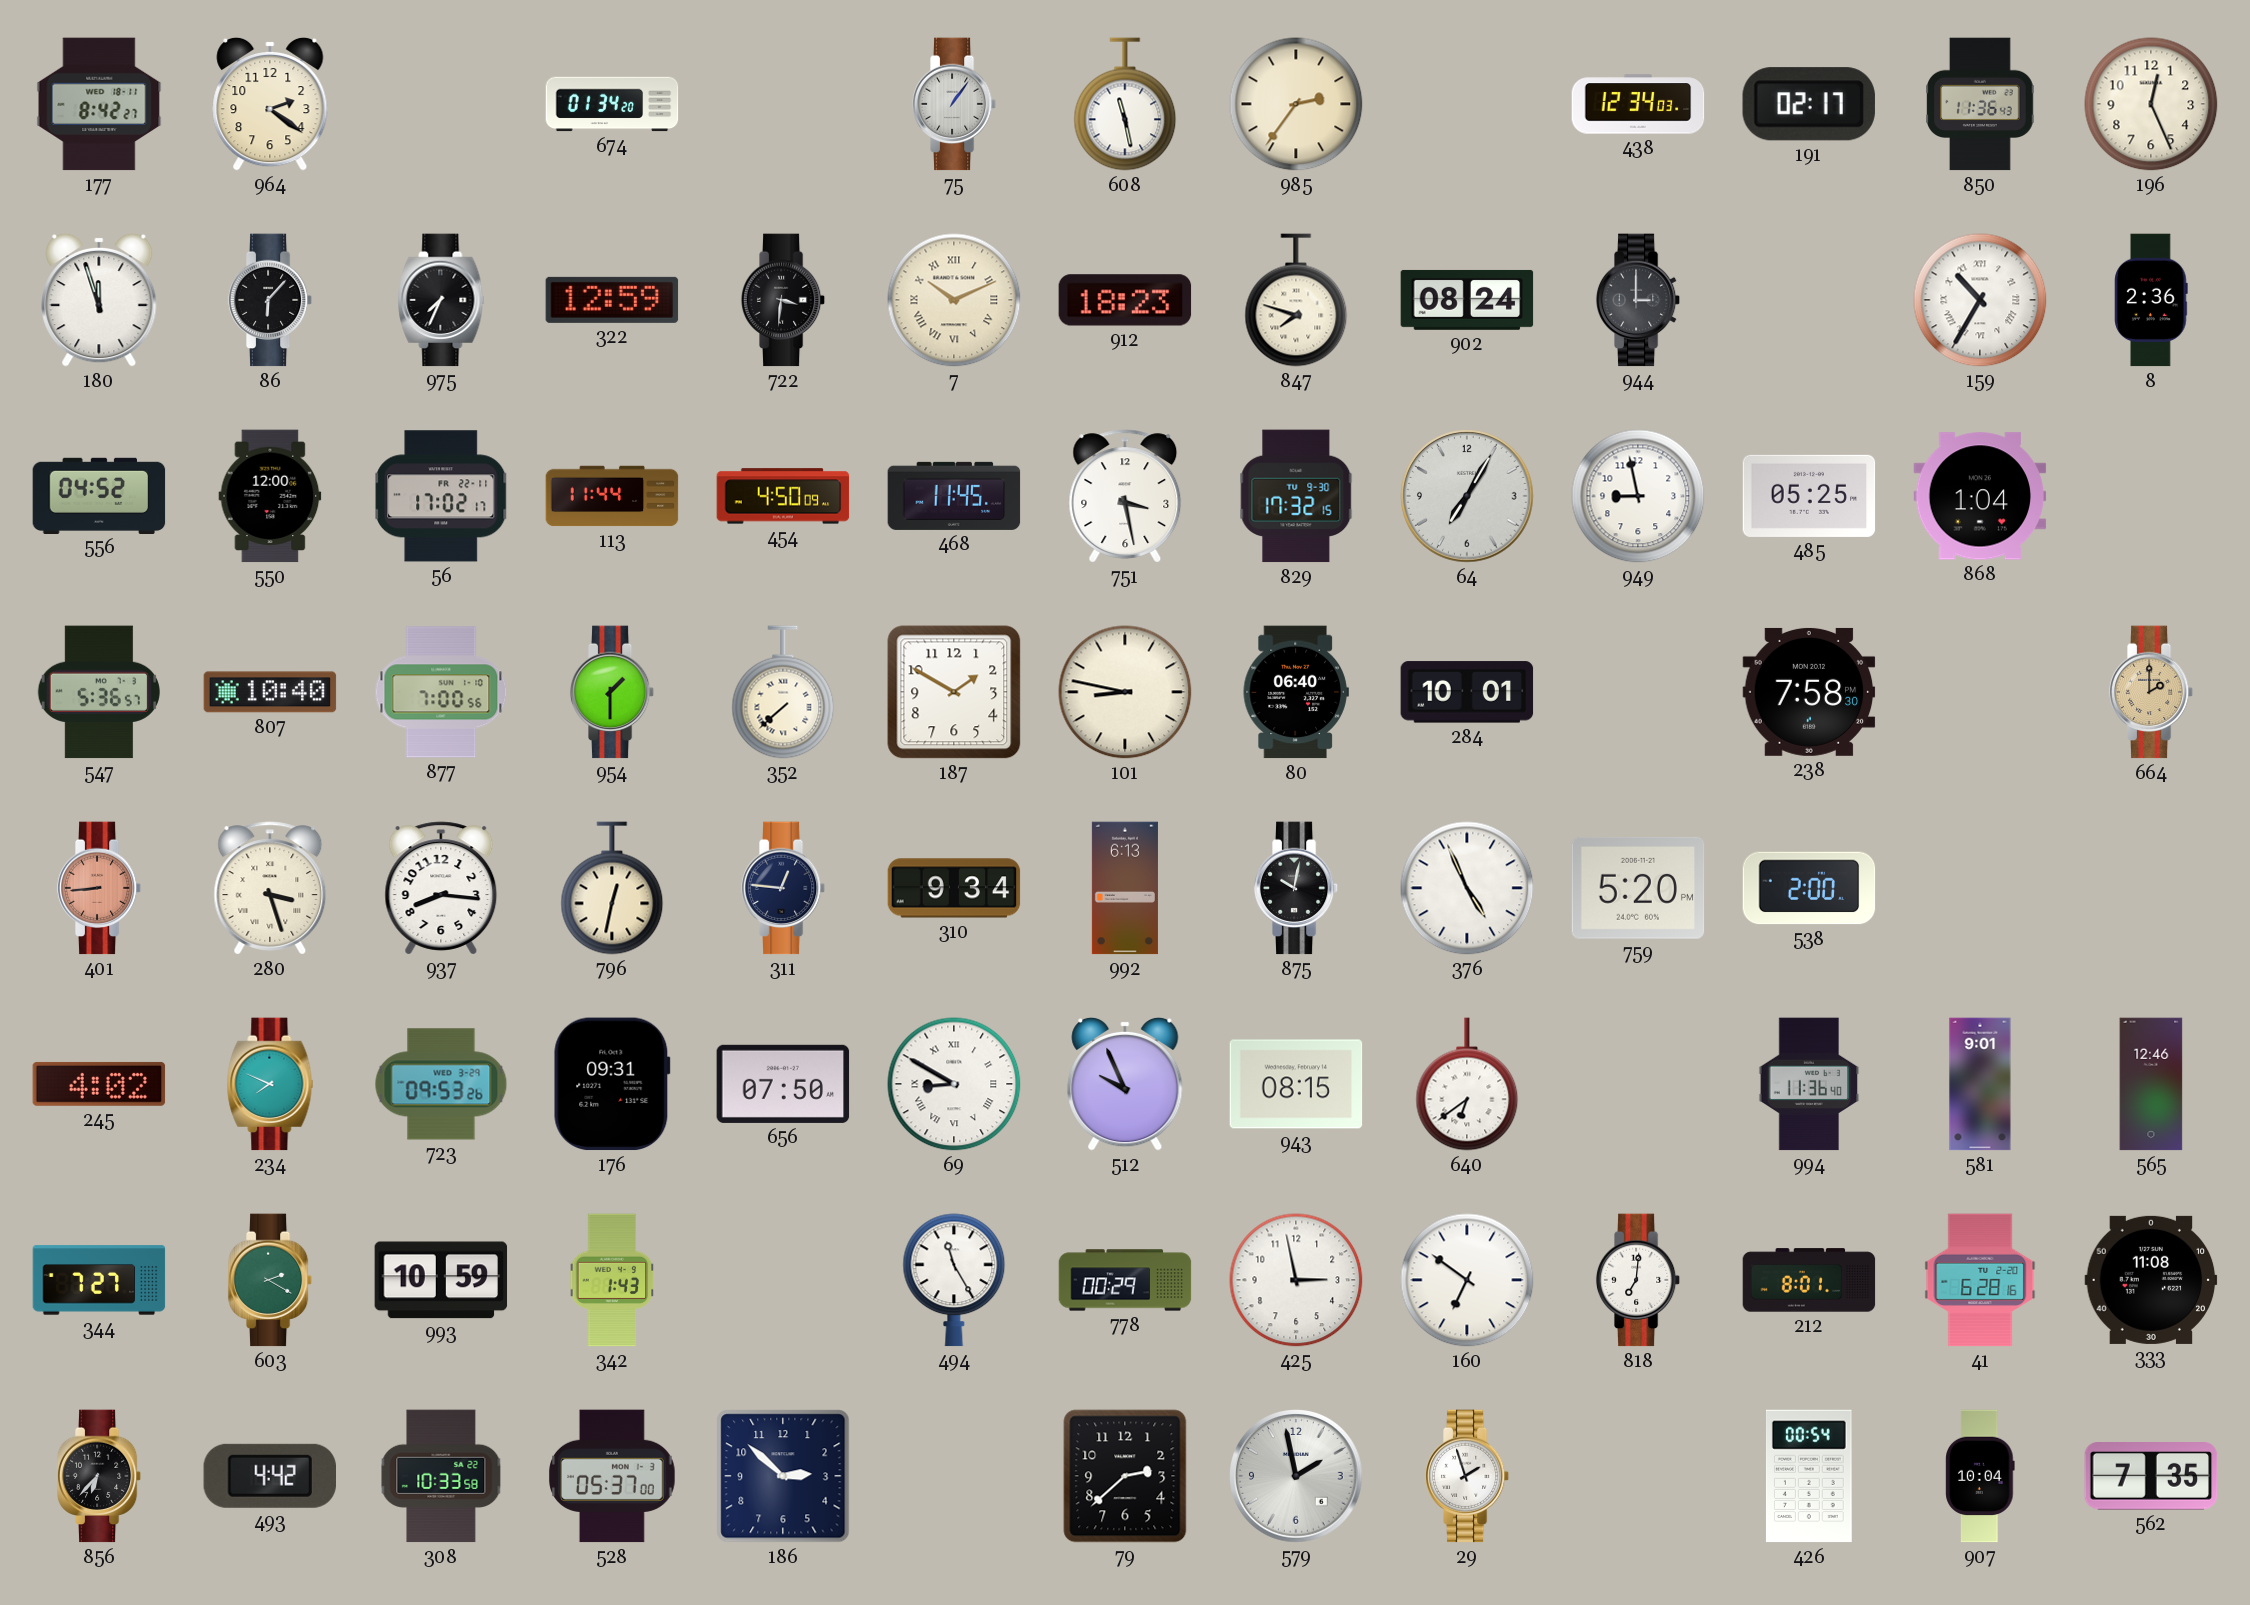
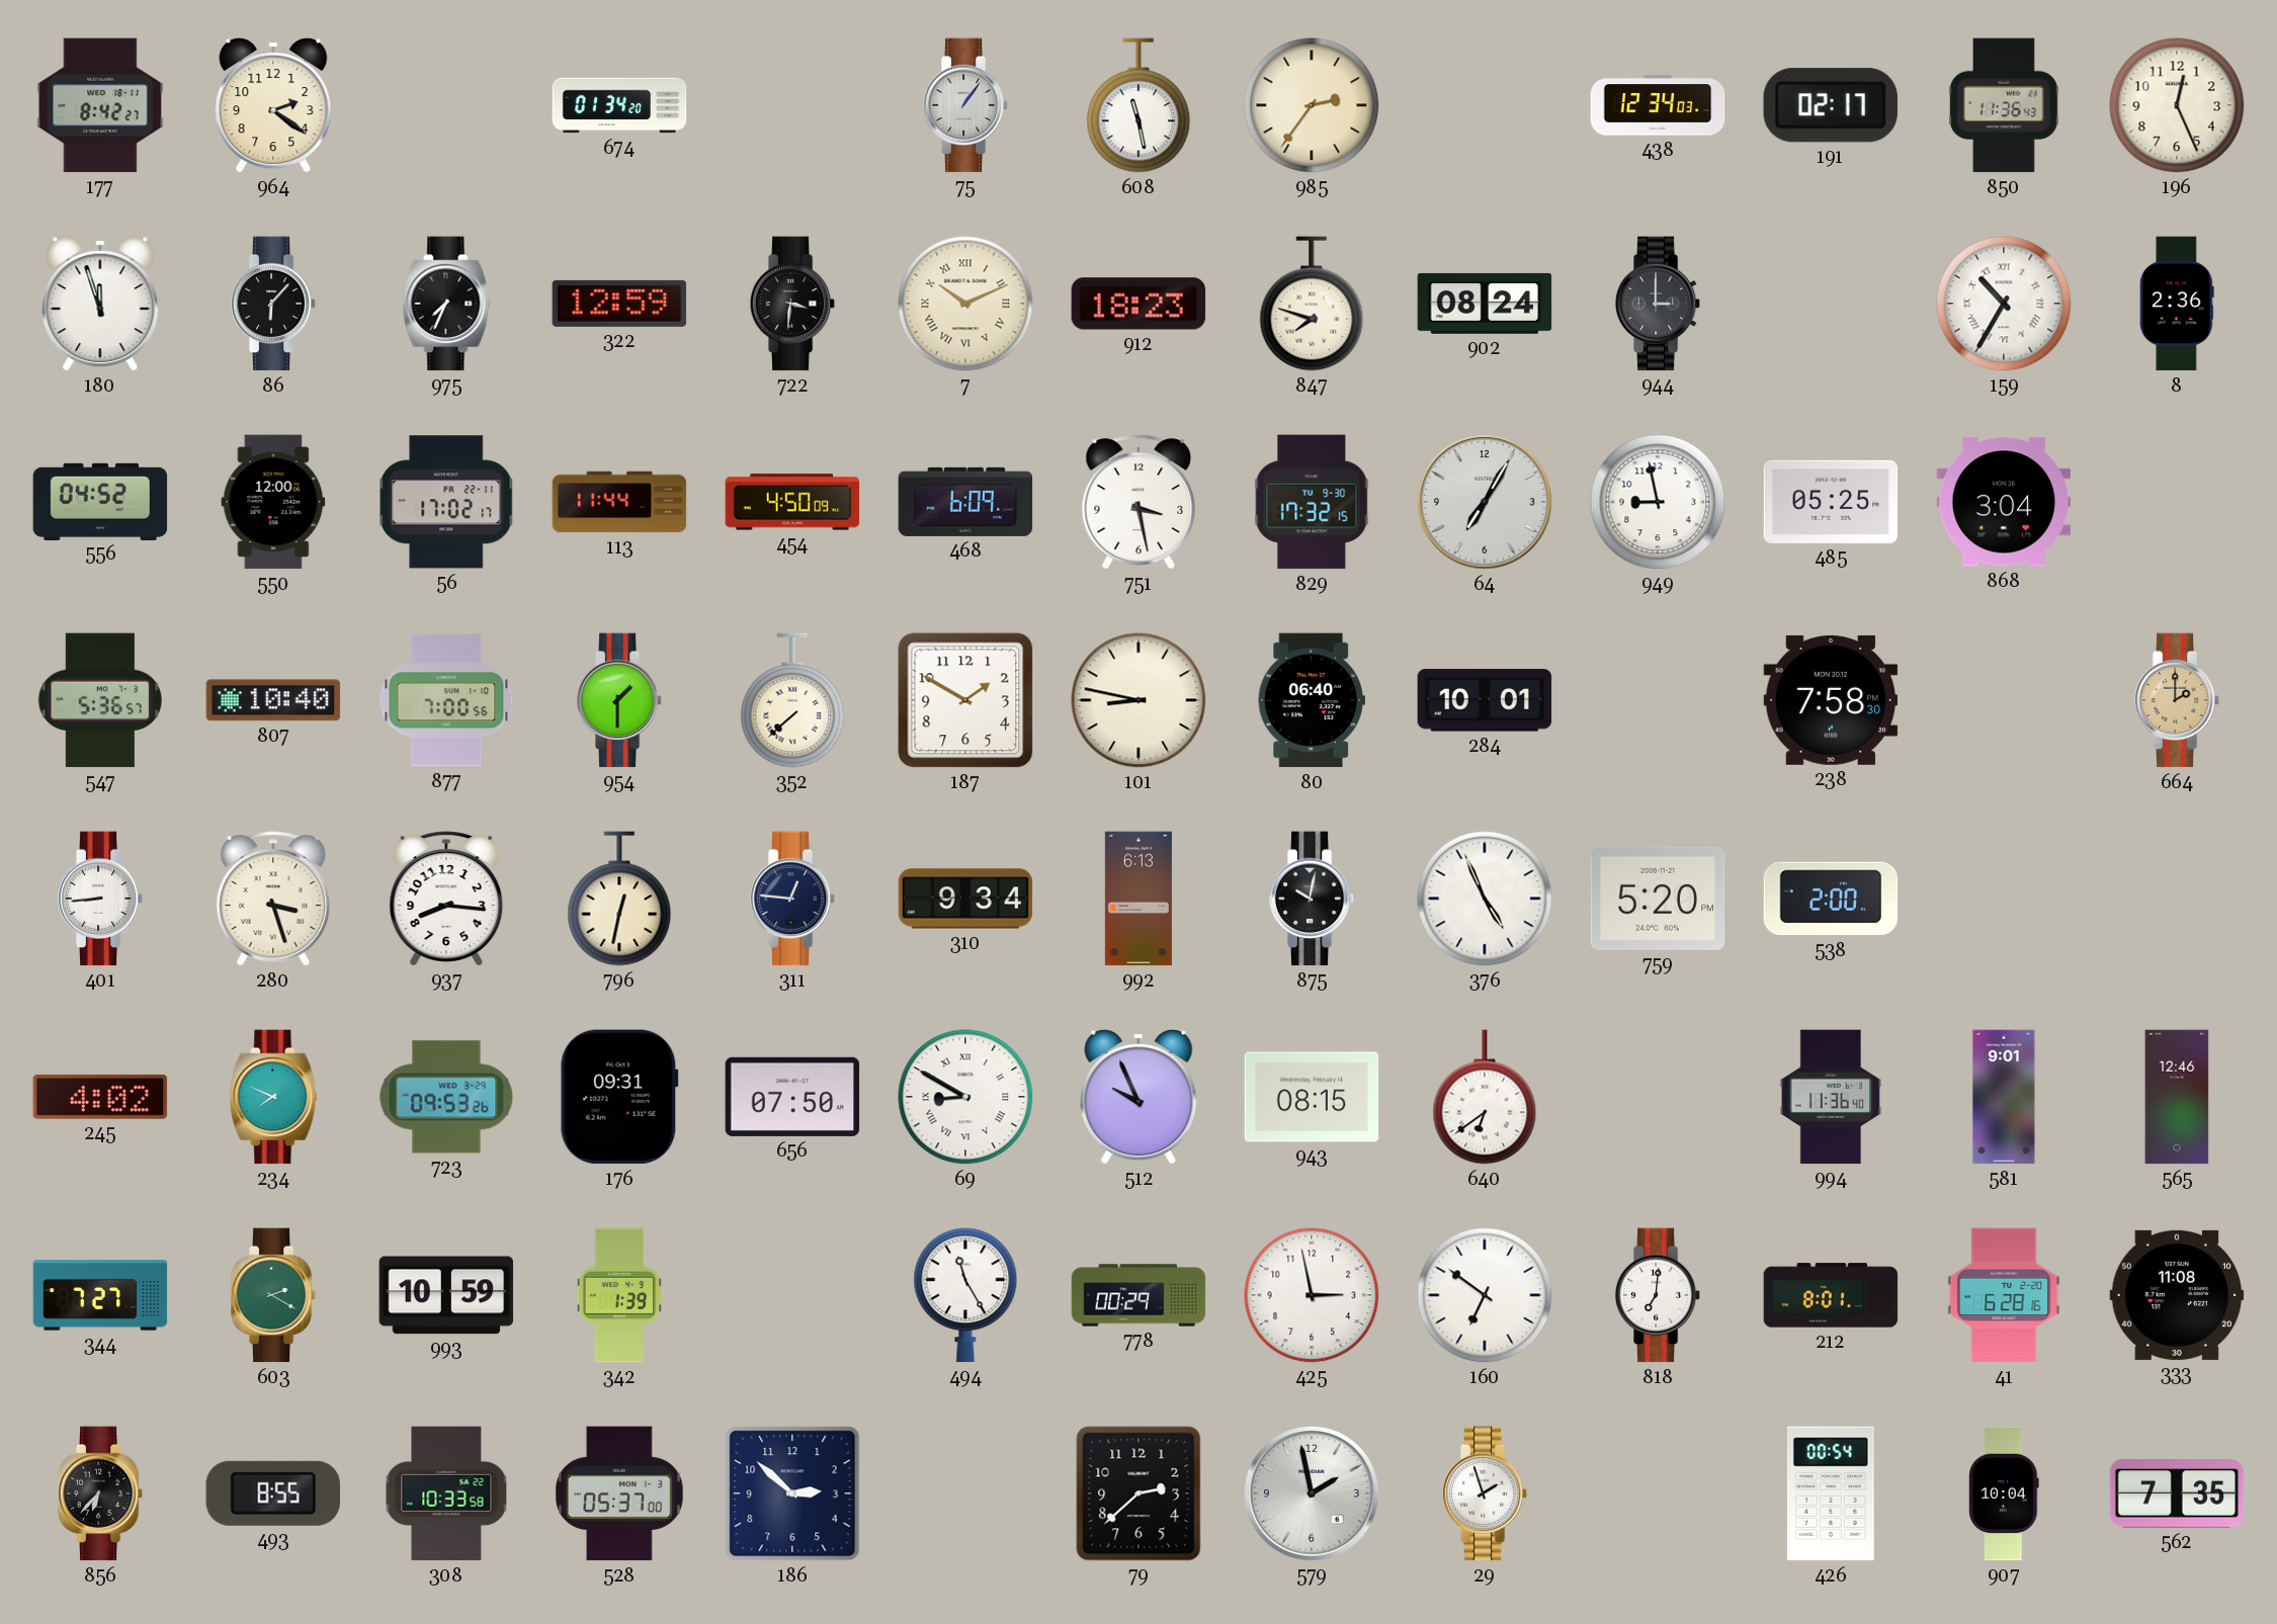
468: 11:45 -> 6:09
868: 1:04 -> 3:04
401 dial: salmon -> white
342: 1:43 -> 1:39
493: 4:42 -> 8:55
